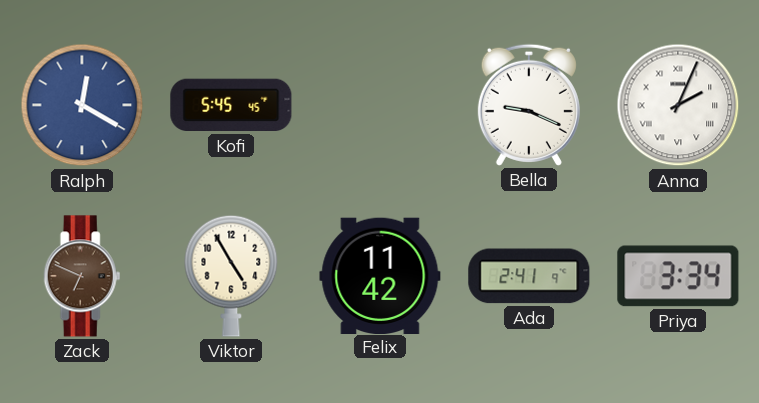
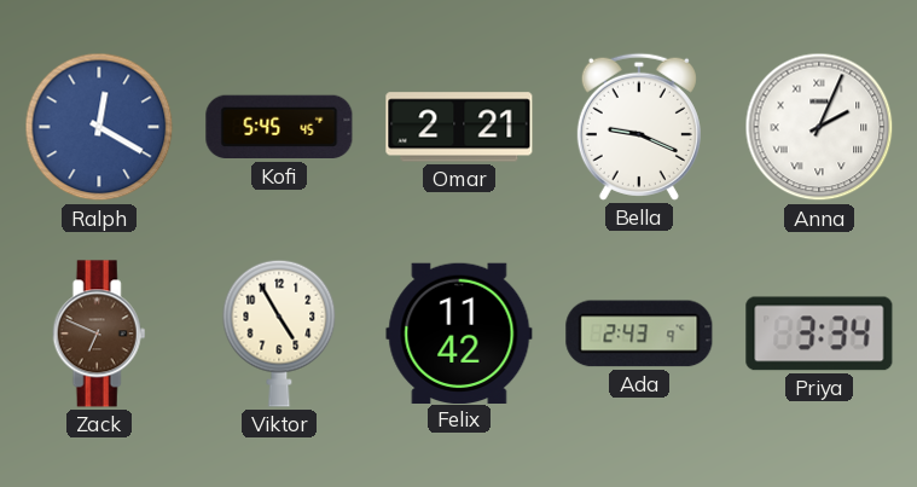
Omar: none -> 2:21
Ada: 2:41 -> 2:43
